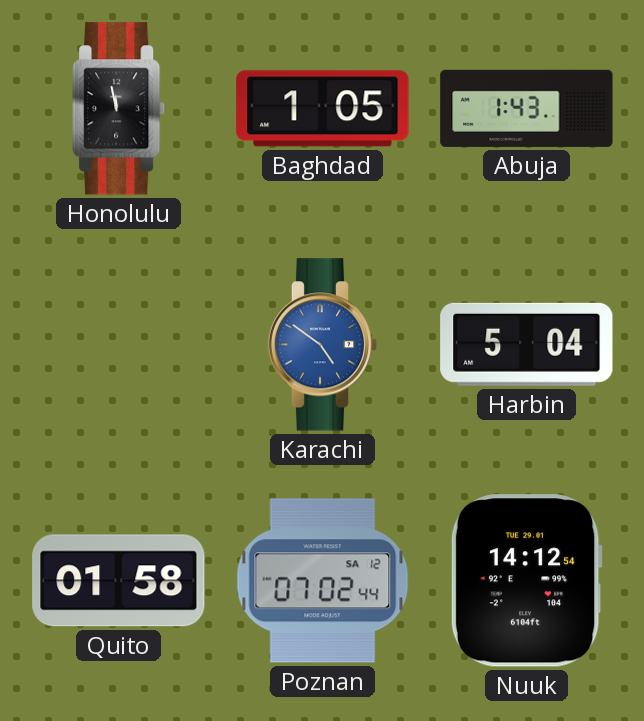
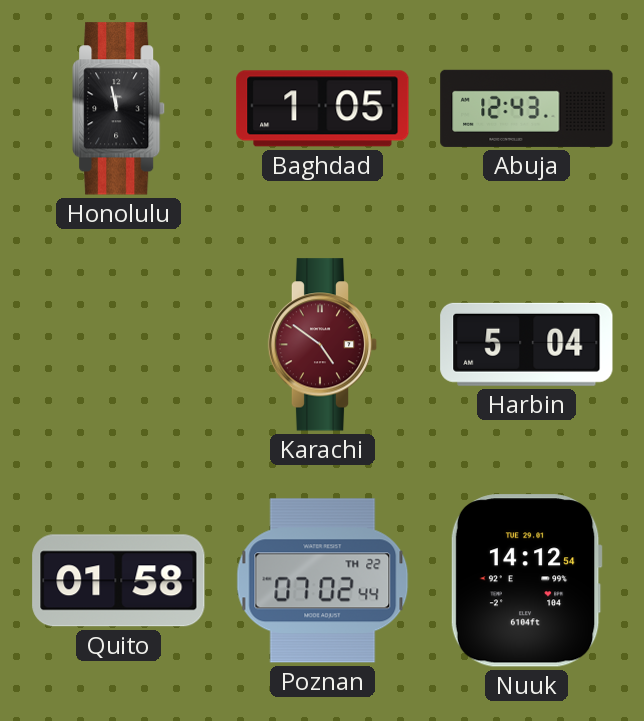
Abuja: 1:43 -> 12:43
Karachi dial: blue -> burgundy
Poznan date: SA 12 -> TH 22
